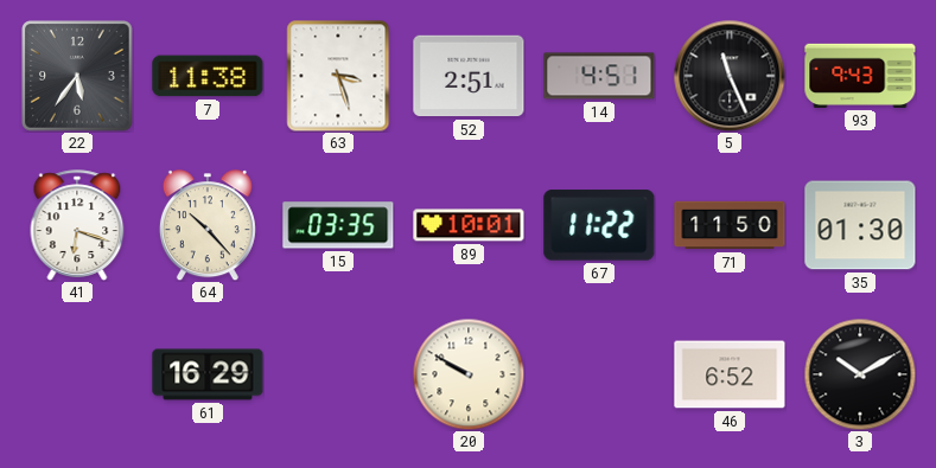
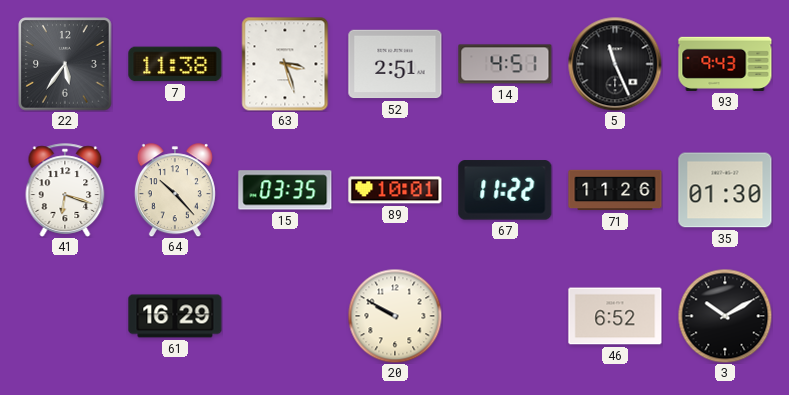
71: 11:50 -> 11:26
